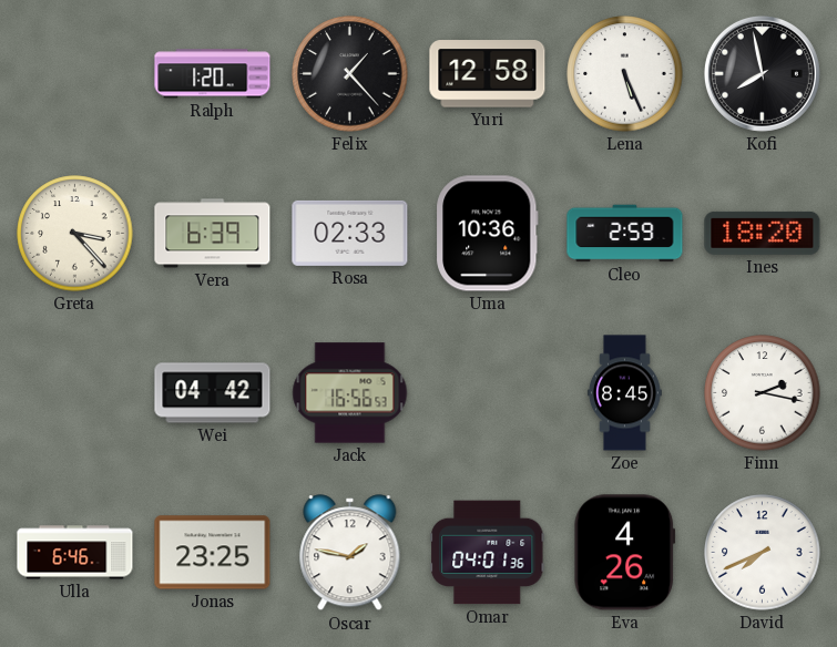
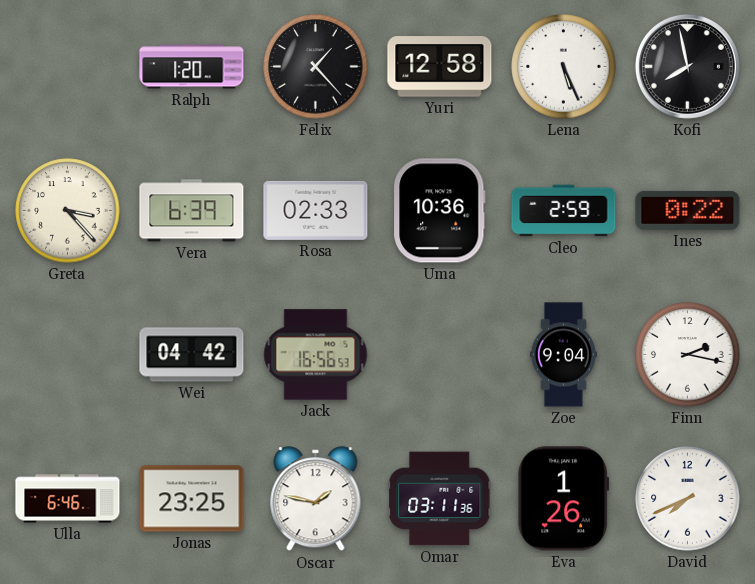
Ines: 18:20 -> 0:22
Zoe: 8:45 -> 9:04
Omar: 04:01 -> 03:11
Eva: 4:26 -> 1:26
